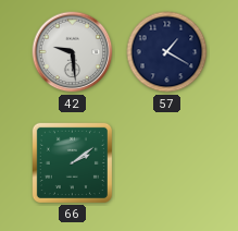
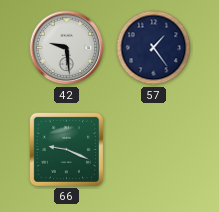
57: 1:20 -> 1:24
66: 2:09 -> 9:19
